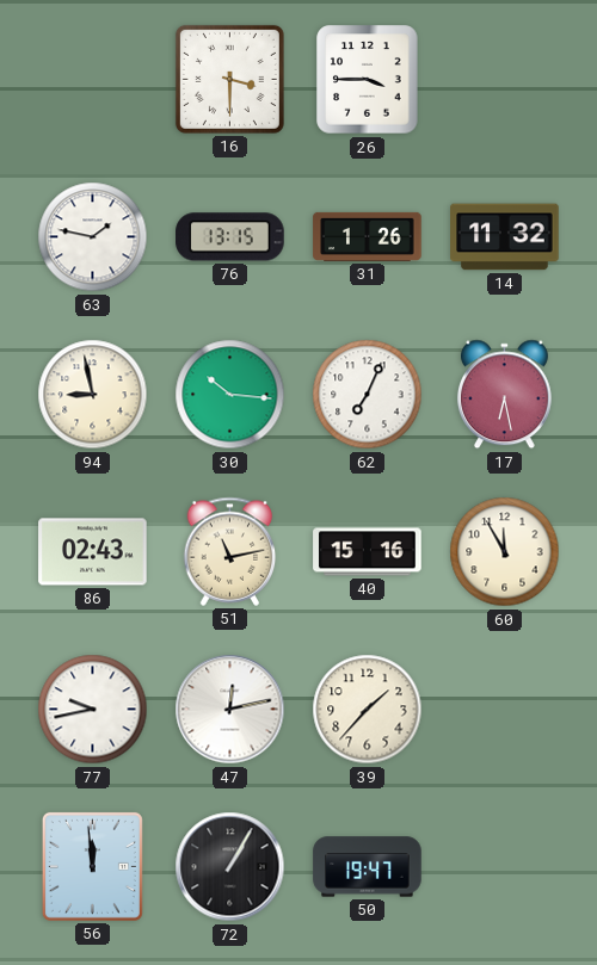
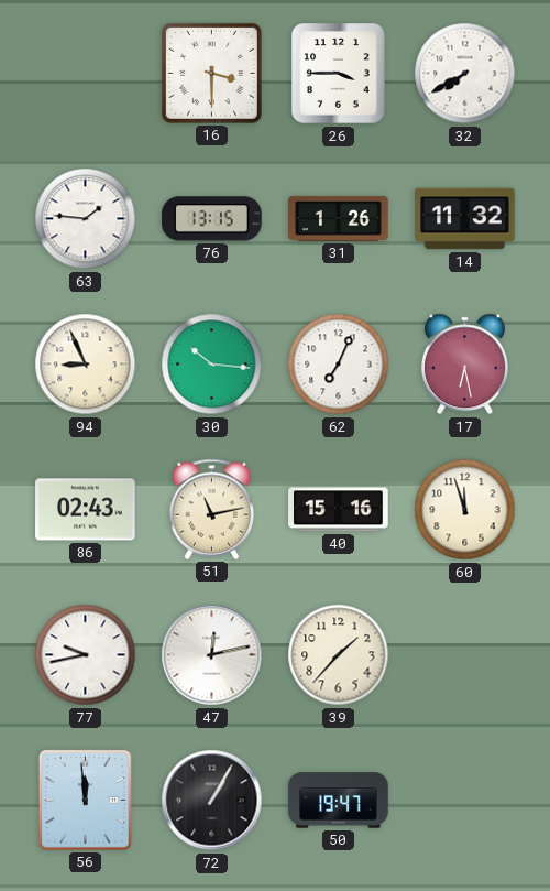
32: none -> 7:40
63: 1:47 -> 1:46
94: 8:58 -> 8:56
60: 11:55 -> 11:57
